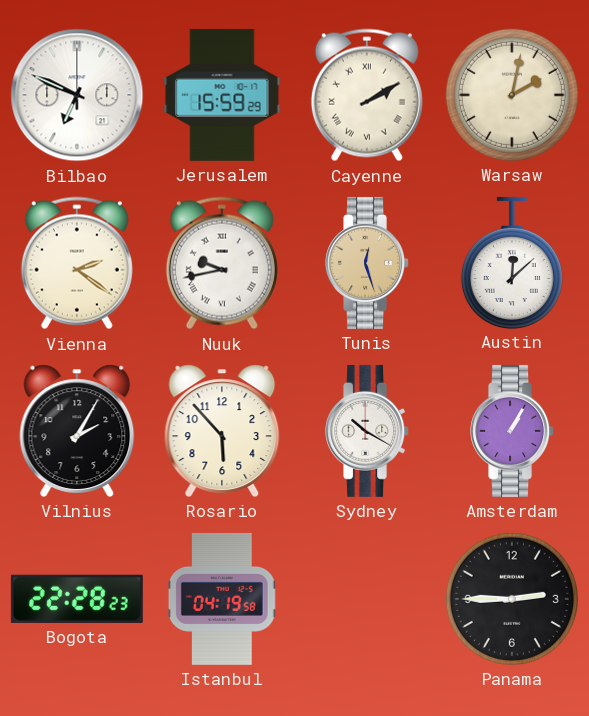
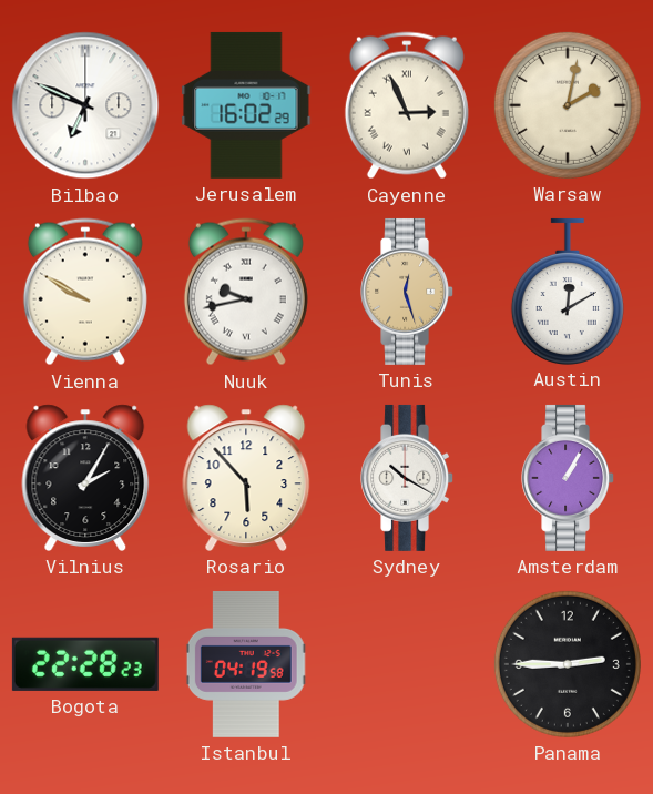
Jerusalem: 15:59 -> 16:02
Cayenne: 2:10 -> 2:56
Vienna: 2:21 -> 9:50
Austin: 12:08 -> 12:10
